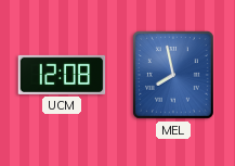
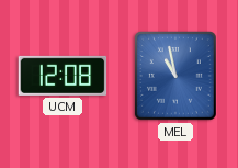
MEL: 7:58 -> 10:58
